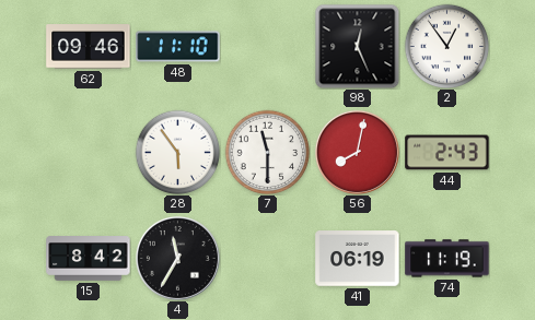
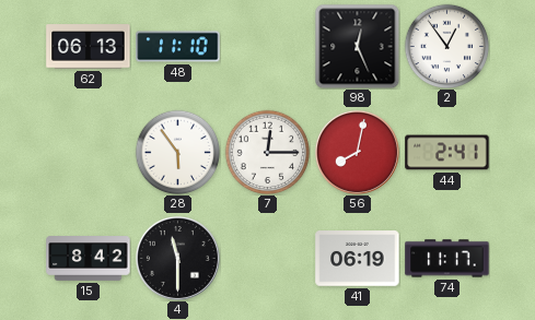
62: 09:46 -> 06:13
7: 11:30 -> 12:15
44: 2:43 -> 2:41
4: 11:35 -> 11:30
74: 11:19 -> 11:17
